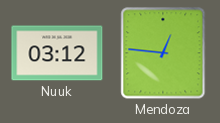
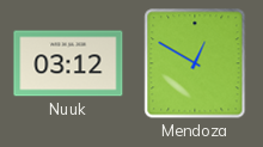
Mendoza: 12:46 -> 12:50
